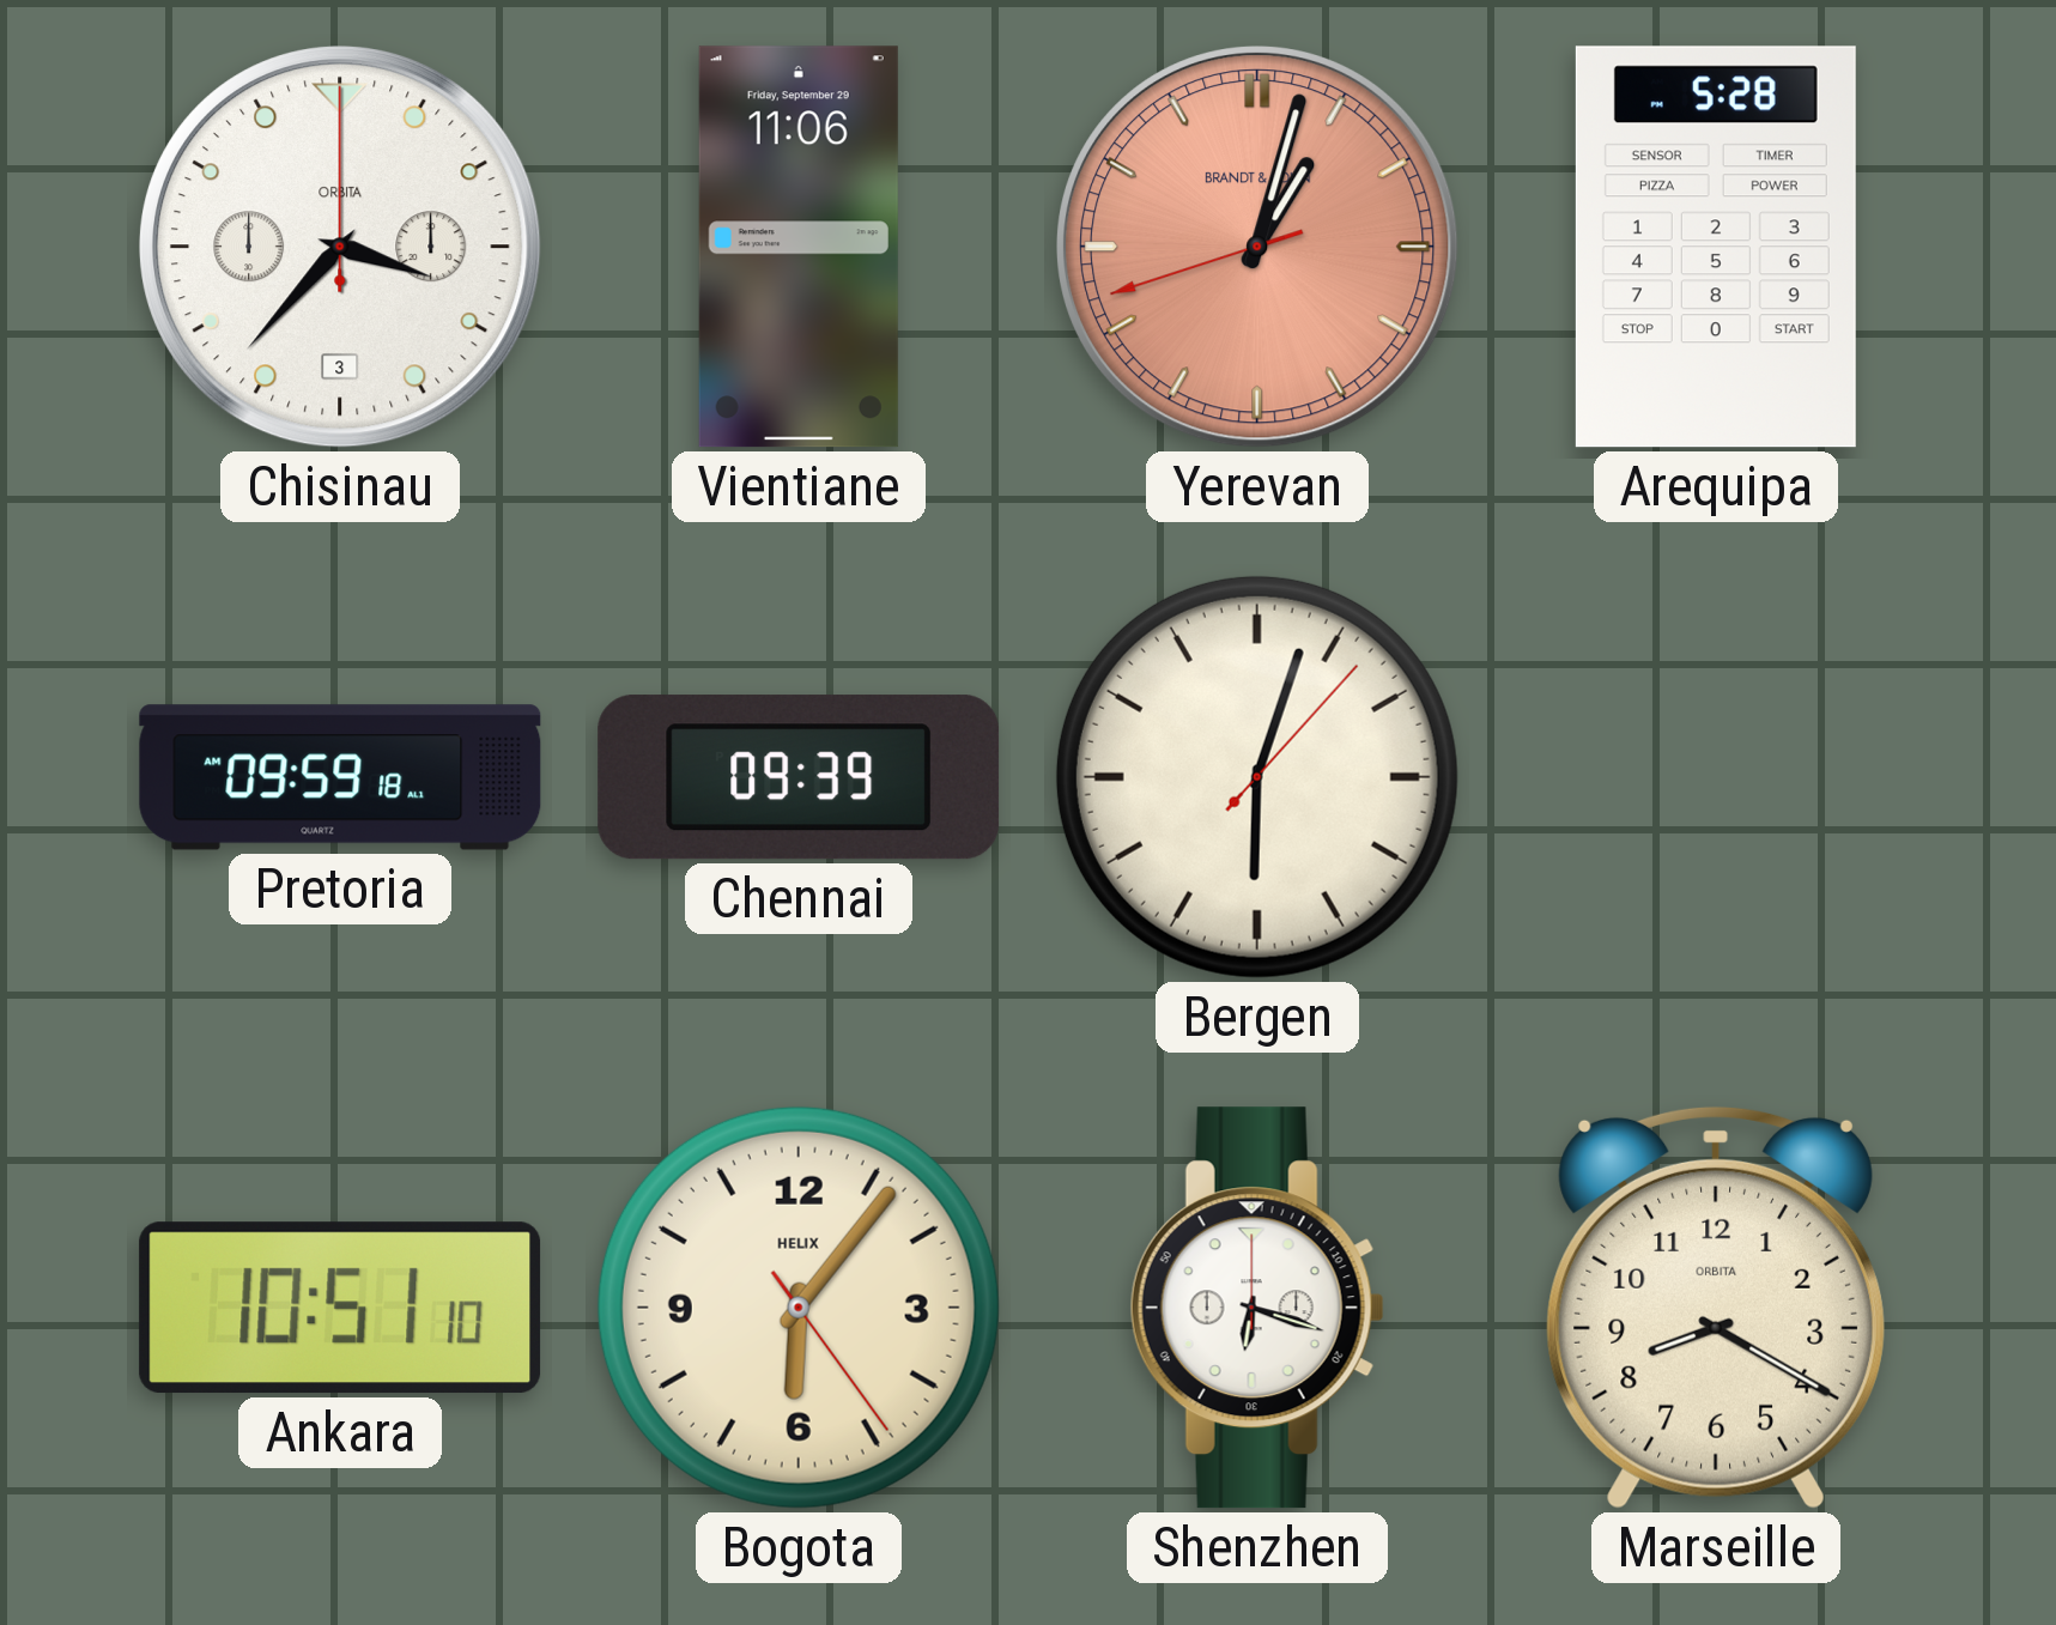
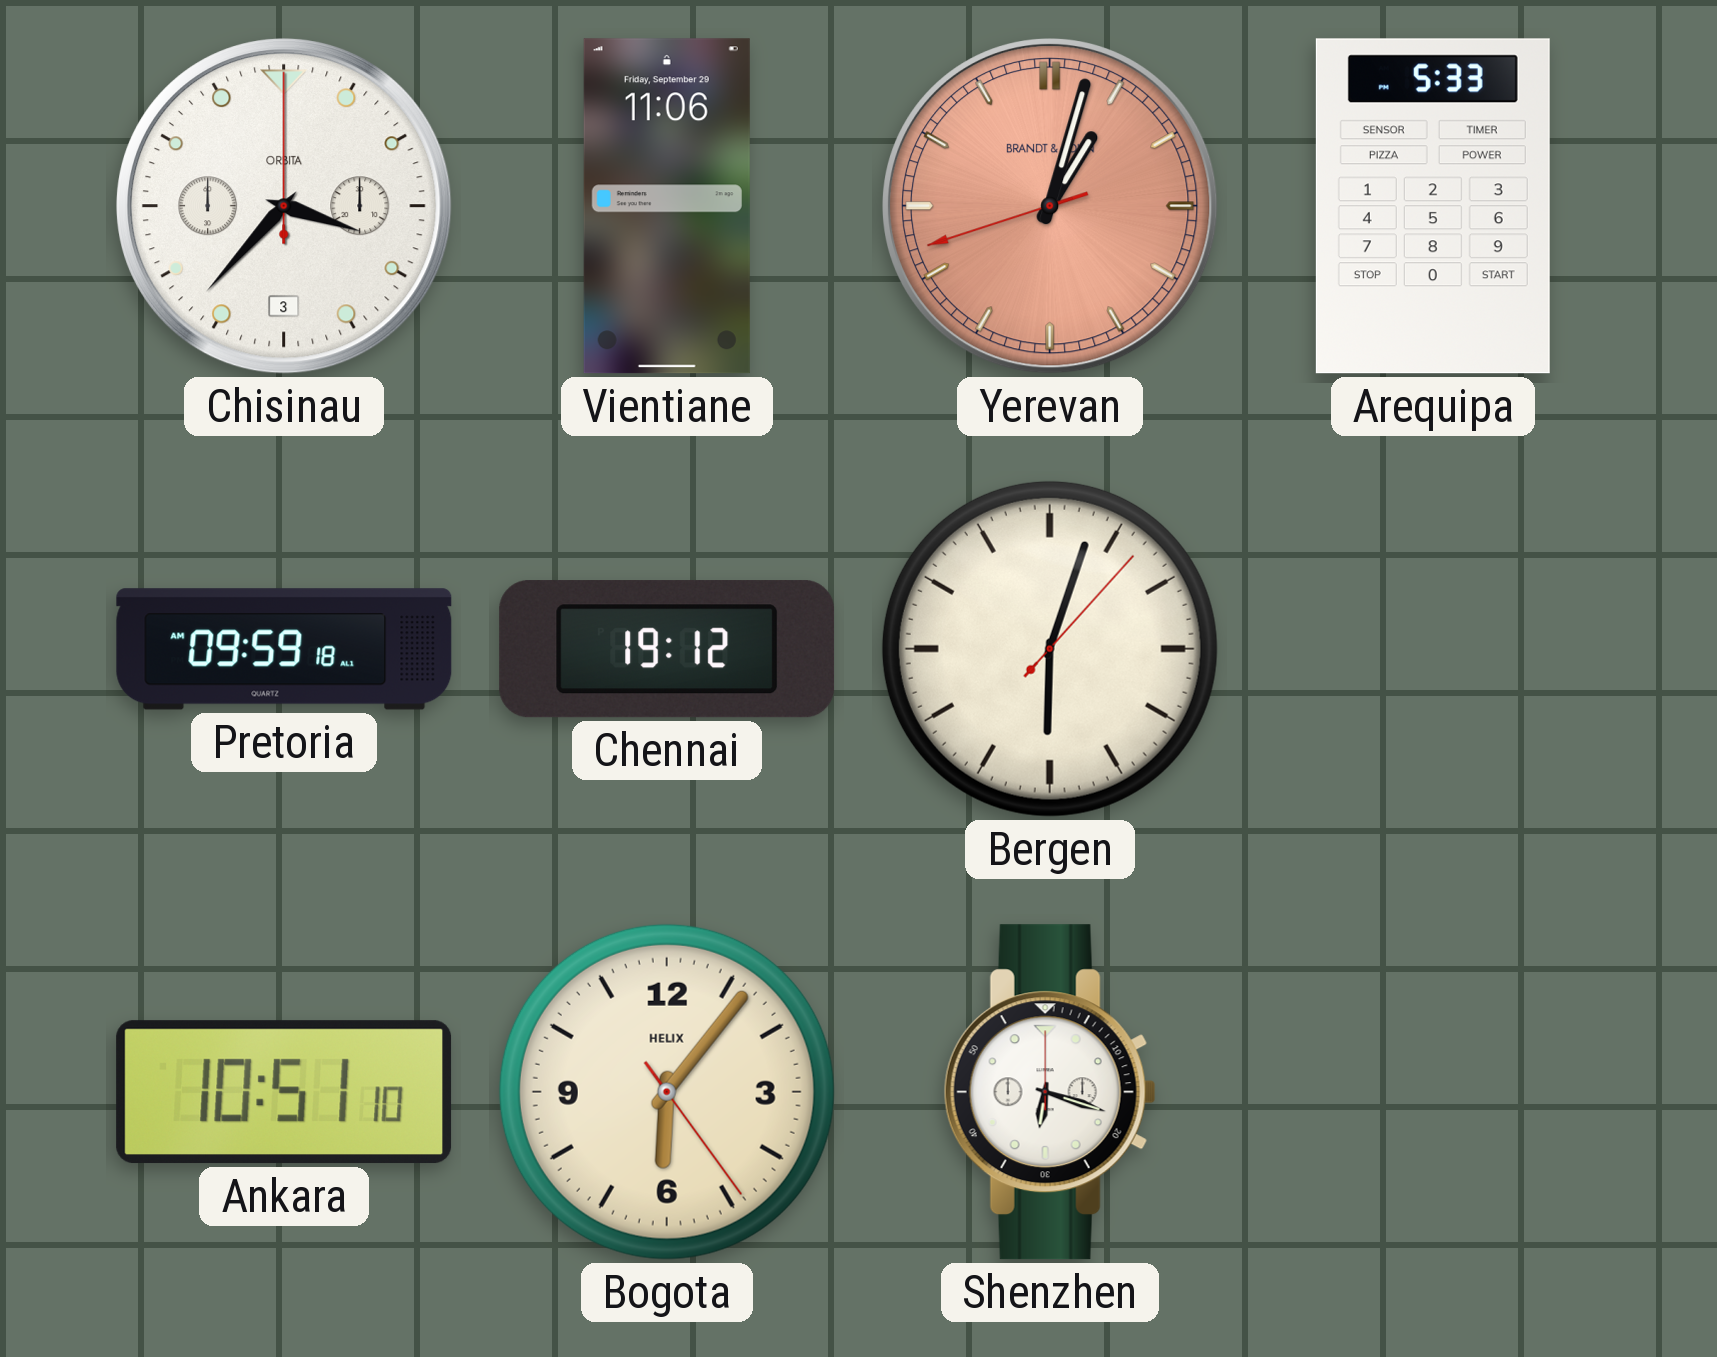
Arequipa: 5:28 -> 5:33
Chennai: 09:39 -> 19:12
Marseille: 8:20 -> none
